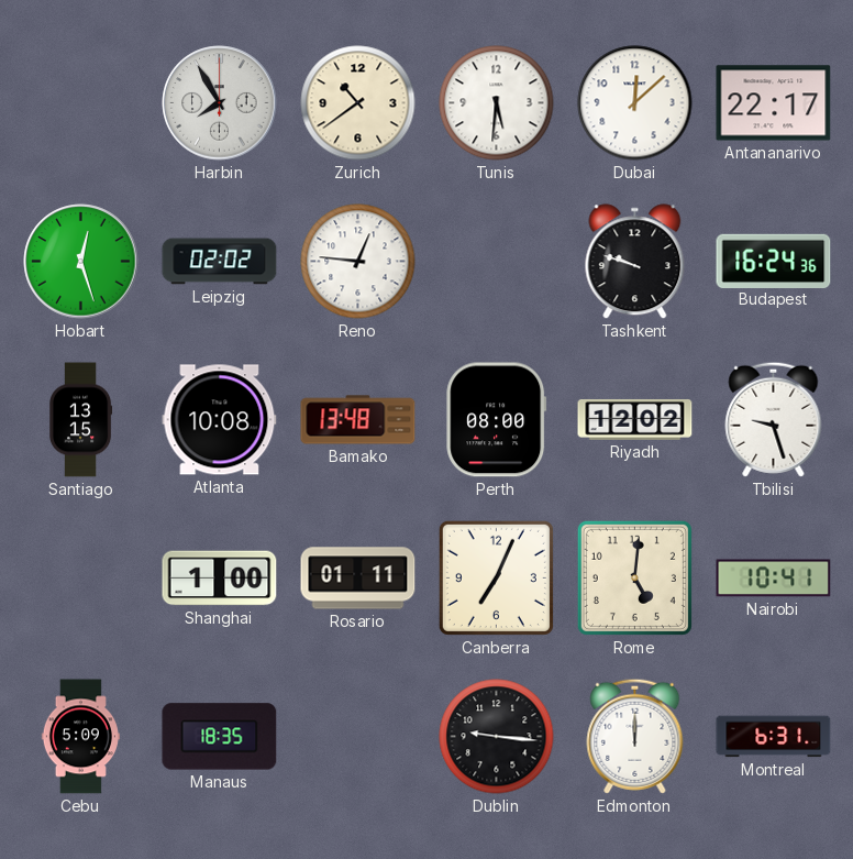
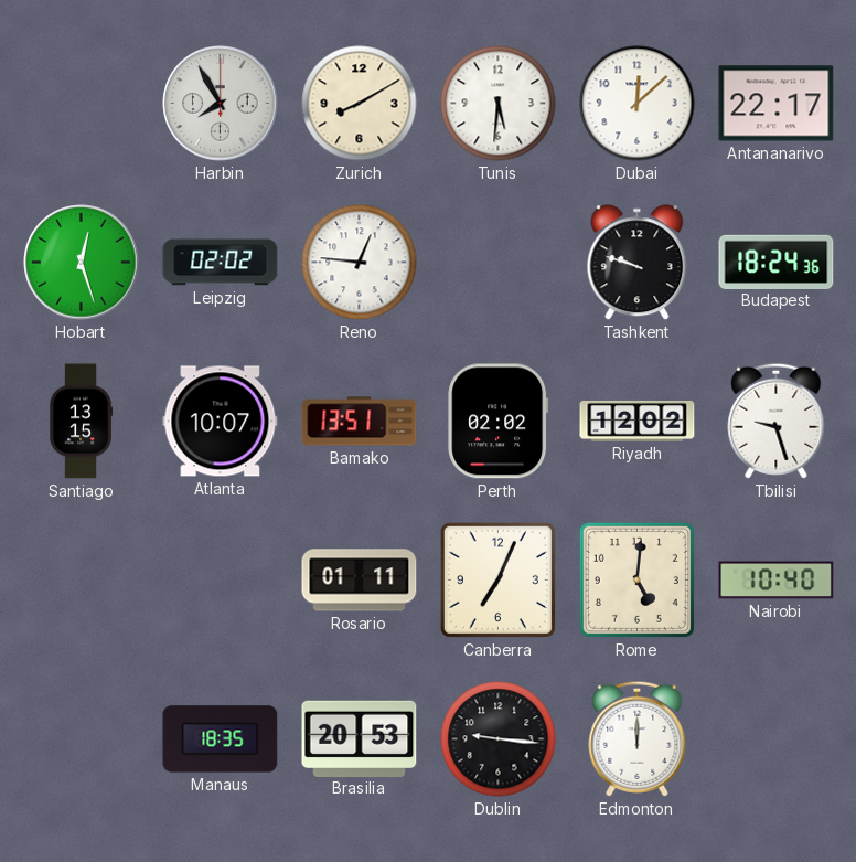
Zurich: 10:39 -> 8:10
Budapest: 16:24 -> 18:24
Atlanta: 10:08 -> 10:07
Bamako: 13:48 -> 13:51
Perth: 08:00 -> 02:02
Shanghai: 1:00 -> none
Nairobi: 10:41 -> 10:40
Cebu: 5:09 -> none
Brasilia: none -> 20:53
Montreal: 6:31 -> none
